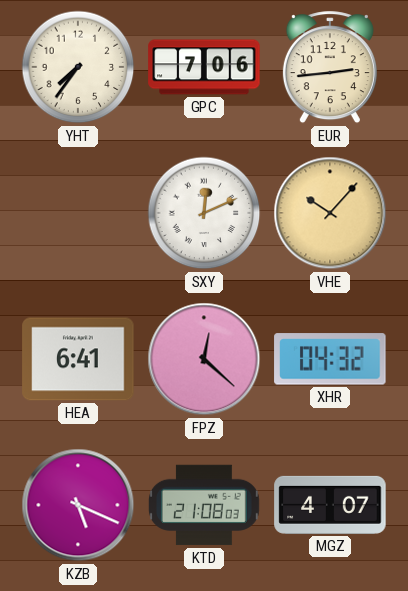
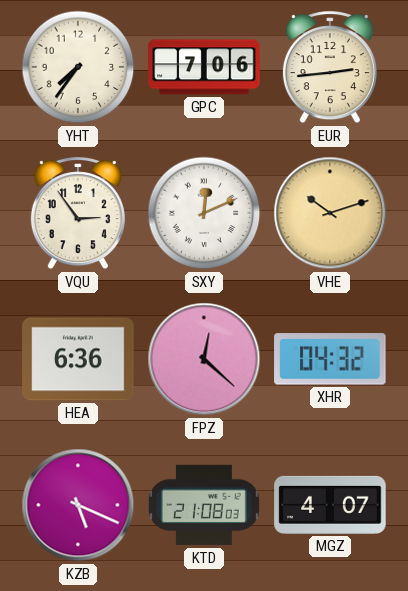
VQU: none -> 2:54
VHE: 10:07 -> 10:12
HEA: 6:41 -> 6:36
